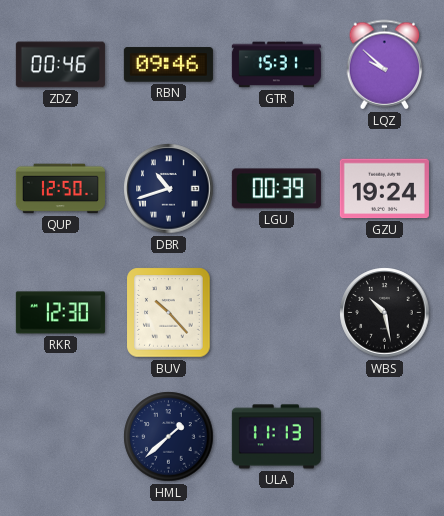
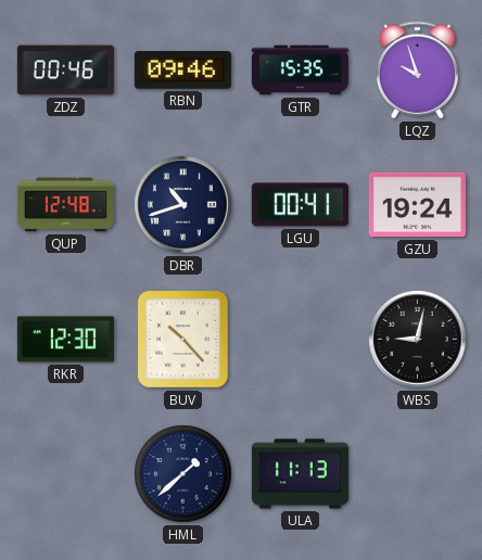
GTR: 15:31 -> 15:35
LQZ: 9:52 -> 9:57
QUP: 12:50 -> 12:48
LGU: 00:39 -> 00:41
WBS: 10:28 -> 9:02
